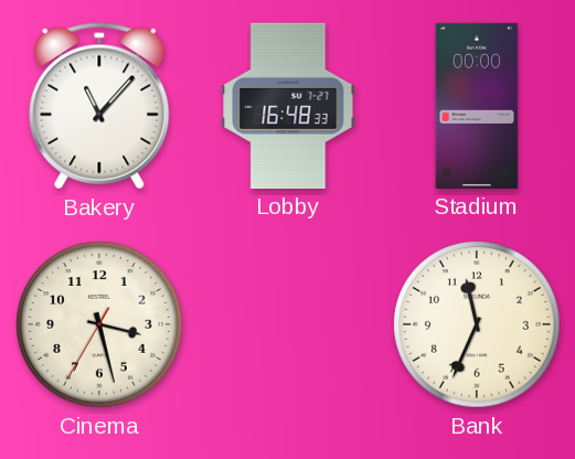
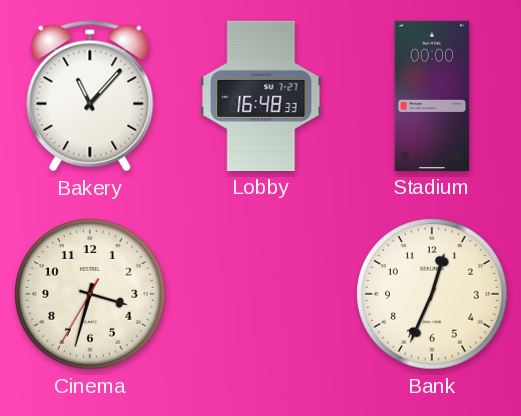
Cinema: 3:27 -> 3:32
Bank: 11:34 -> 12:34
